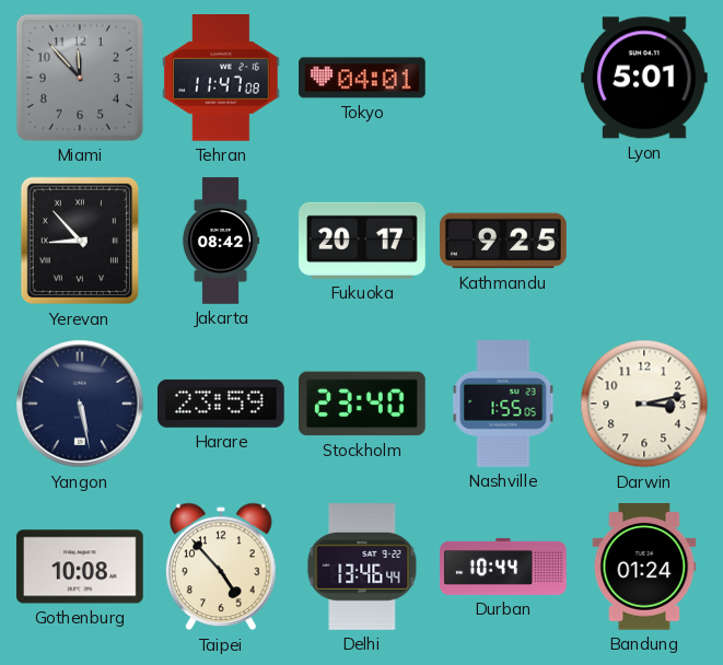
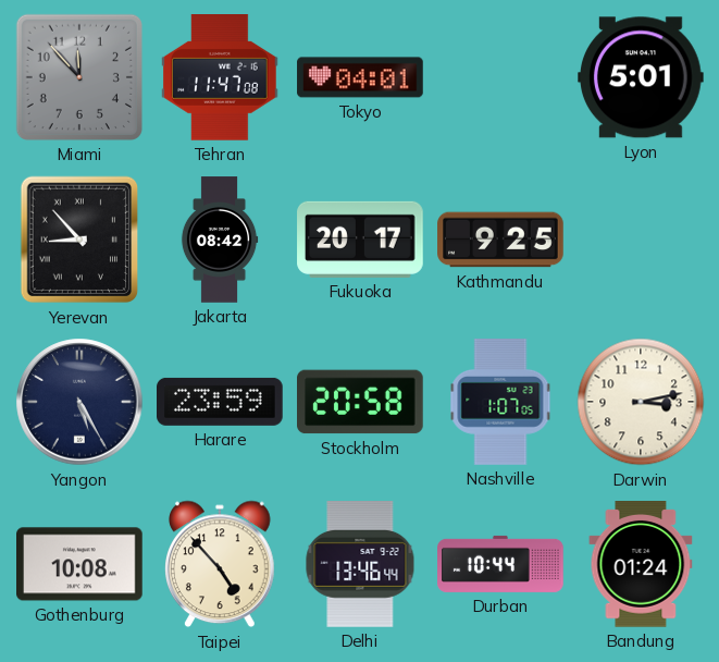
Yangon: 5:28 -> 5:25
Stockholm: 23:40 -> 20:58
Nashville: 1:55 -> 1:07
